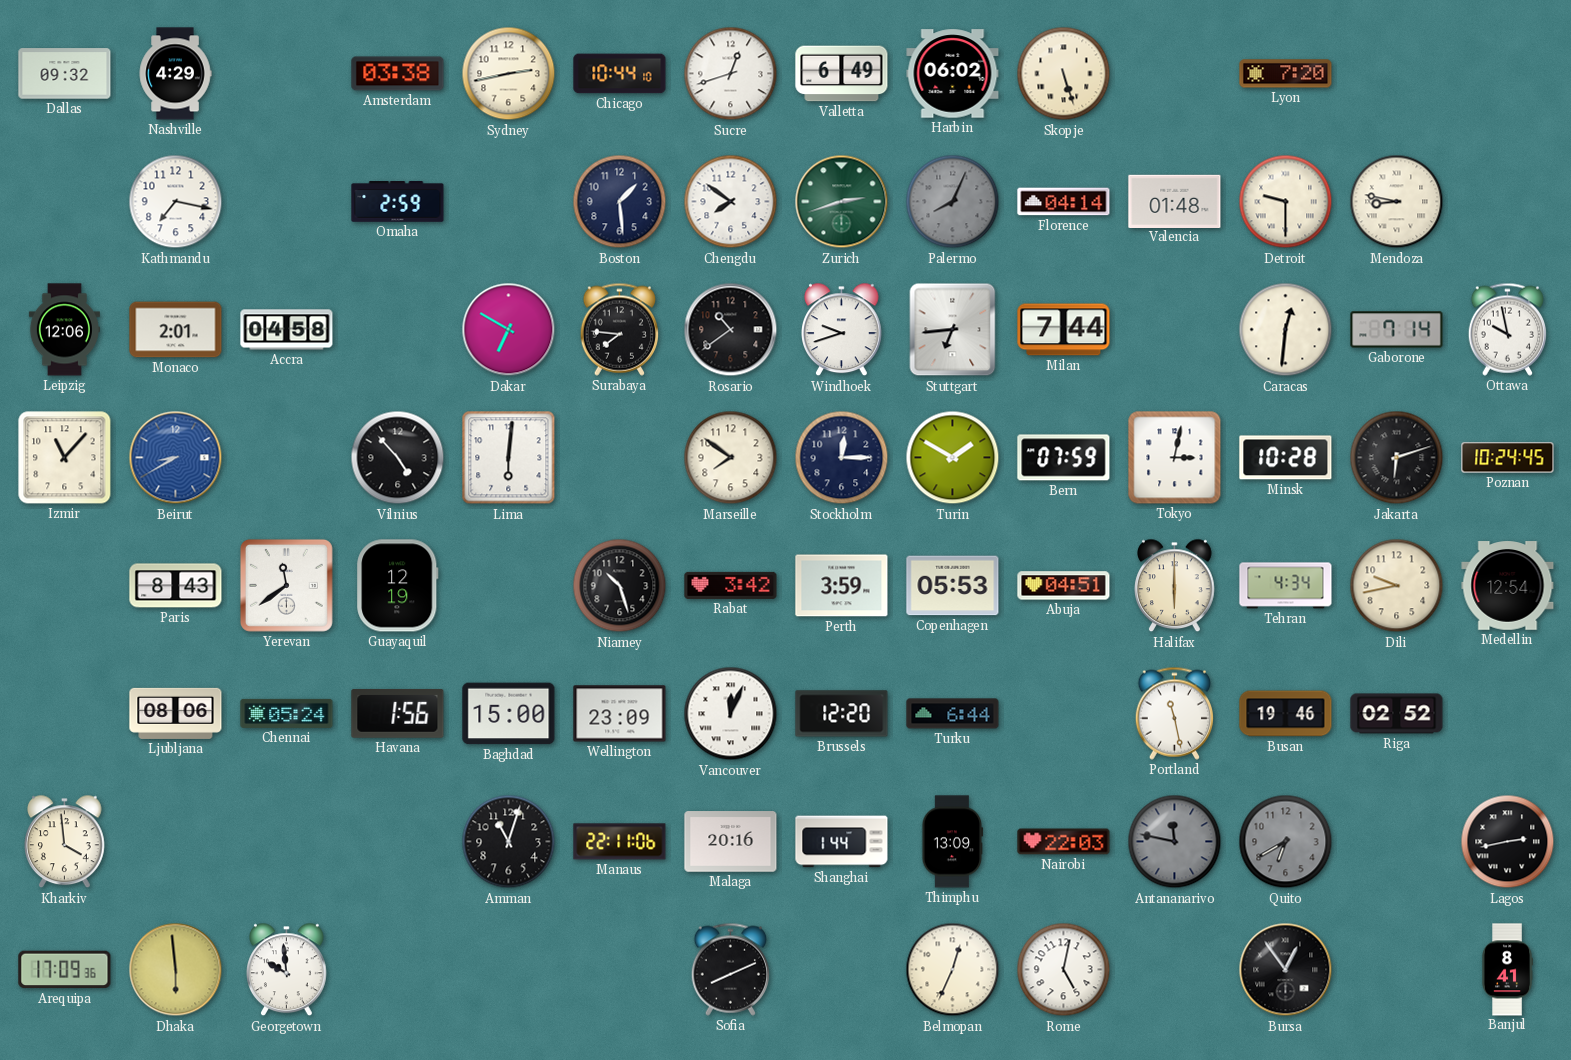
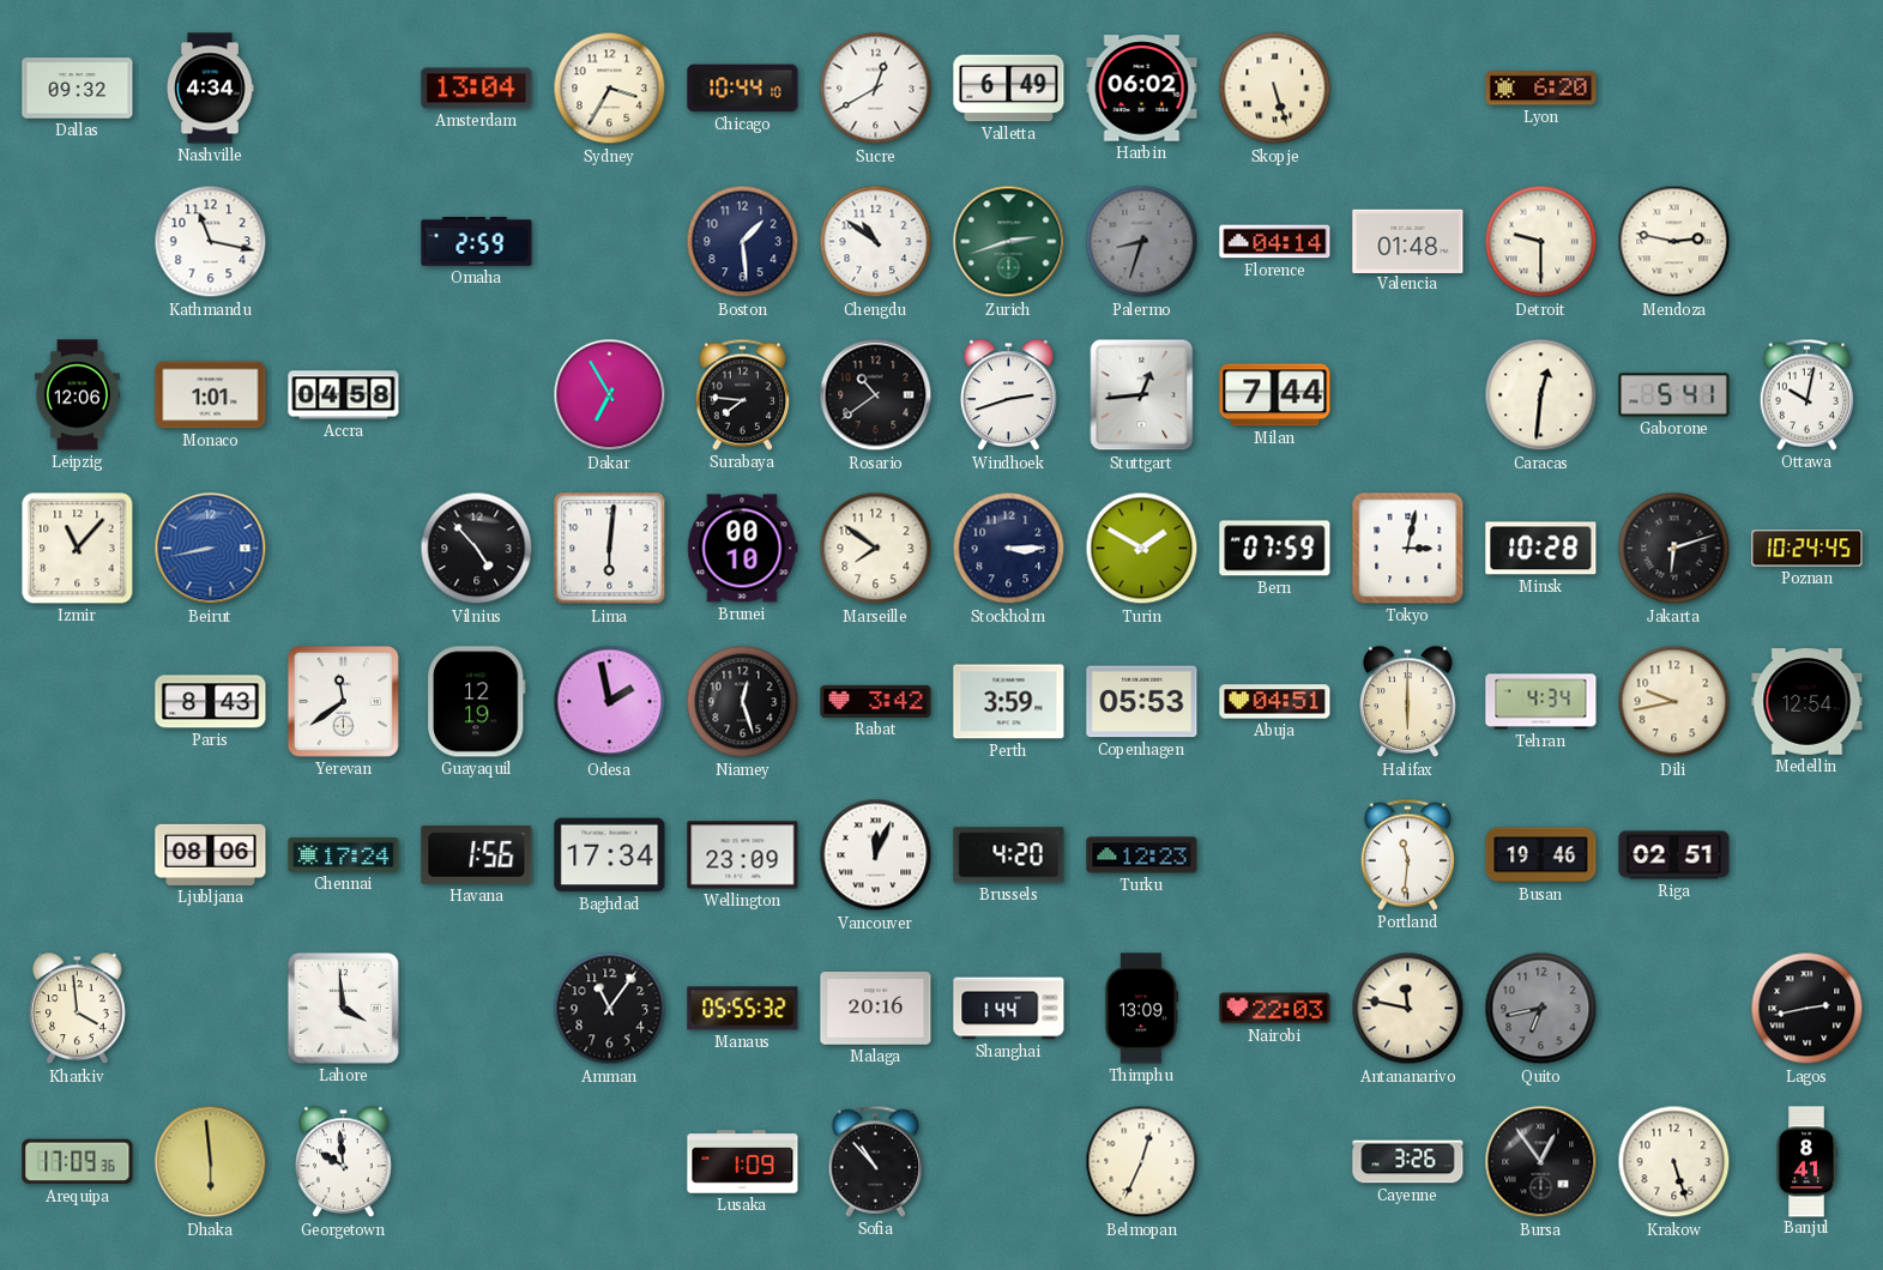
Nashville: 4:29 -> 4:34
Amsterdam: 03:38 -> 13:04
Sydney: 2:43 -> 3:35
Sucre: 12:42 -> 12:40
Lyon: 7:20 -> 6:20
Kathmandu: 7:17 -> 11:17
Chengdu: 7:51 -> 10:51
Palermo: 8:04 -> 8:33
Mendoza: 8:47 -> 2:47
Monaco: 2:01 -> 1:01
Dakar: 6:50 -> 6:55
Windhoek: 9:42 -> 2:42
Stuttgart: 6:44 -> 12:44
Gaborone: 7:14 -> 5:41
Ottawa: 9:58 -> 10:02
Beirut: 8:40 -> 8:43
Brunei: none -> 00:10
Stockholm: 12:15 -> 3:15
Odesa: none -> 1:58
Niamey: 10:27 -> 12:27
Chennai: 05:24 -> 17:24
Baghdad: 15:00 -> 17:34
Brussels: 12:20 -> 4:20
Turku: 6:44 -> 12:23
Portland: 11:28 -> 11:31
Riga: 02:52 -> 02:51
Lahore: none -> 3:59
Amman: 11:03 -> 11:06
Manaus: 22:11 -> 05:55
Antananarivo dial: grey -> cream
Quito: 6:40 -> 6:43
Lusaka: none -> 1:09
Sofia: 8:11 -> 10:53
Rome: 5:02 -> none
Cayenne: none -> 3:26
Krakow: none -> 5:27
